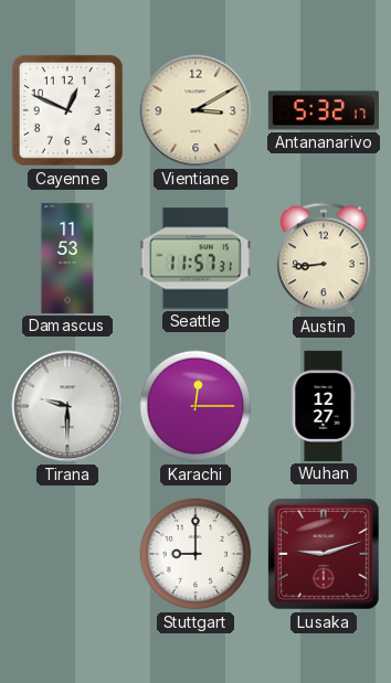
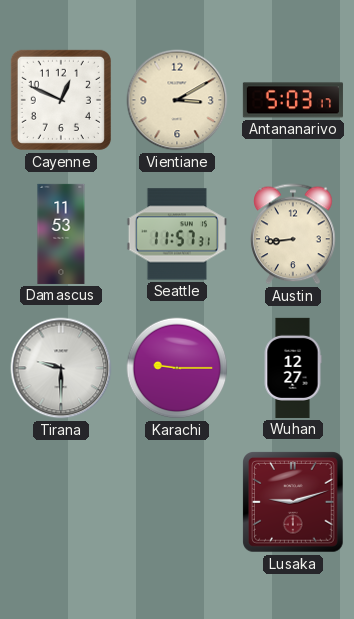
Antananarivo: 5:32 -> 5:03
Karachi: 12:15 -> 9:15
Stuttgart: 9:00 -> none
